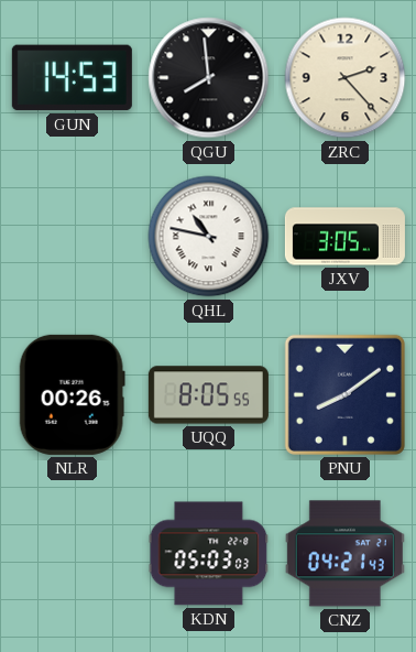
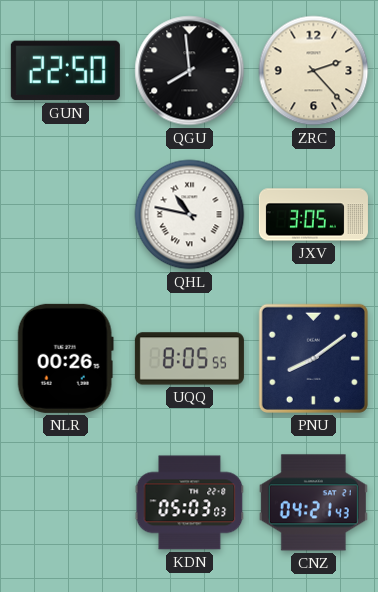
GUN: 14:53 -> 22:50
